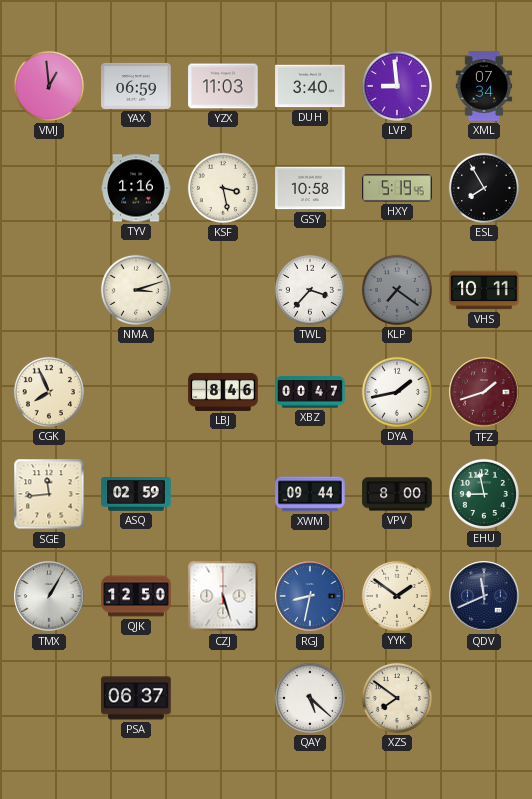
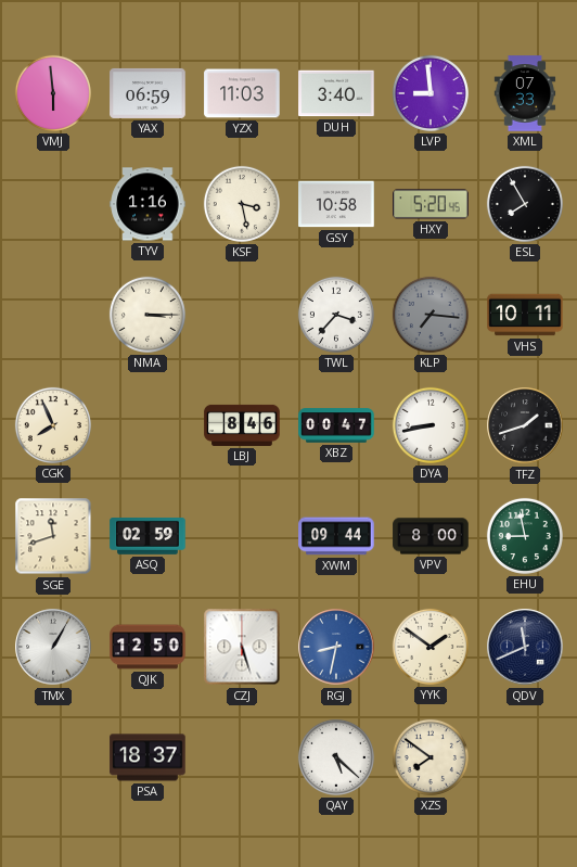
VMJ: 12:59 -> 5:59
XML: 07:34 -> 07:33
HXY: 5:19 -> 5:20
NMA: 3:12 -> 3:15
KLP: 7:21 -> 7:16
DYA: 1:43 -> 8:43
TFZ dial: burgundy -> black
SGE: 11:44 -> 11:42
PSA: 06:37 -> 18:37
